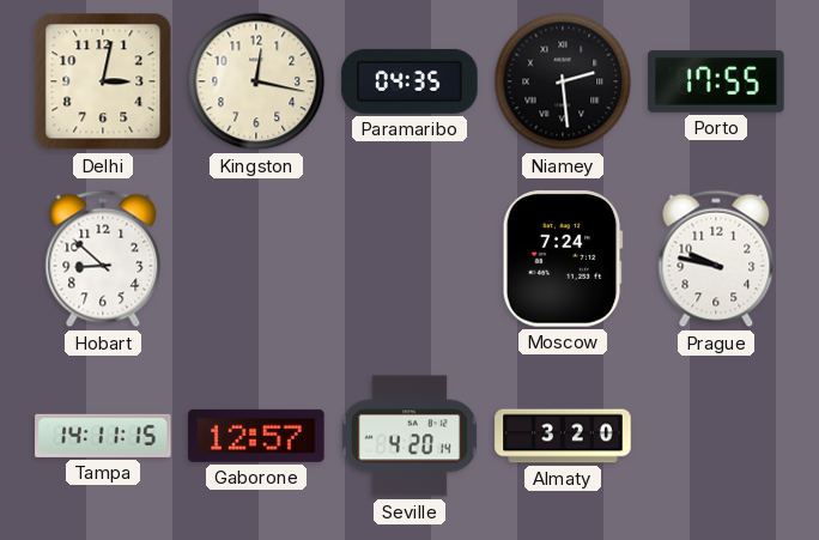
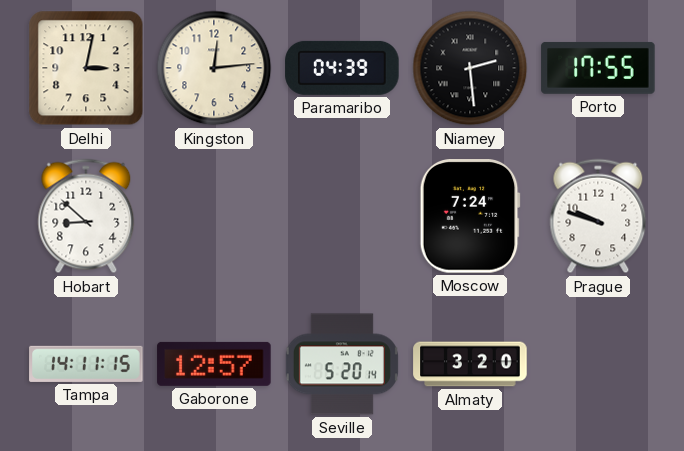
Kingston: 12:17 -> 12:14
Paramaribo: 04:35 -> 04:39
Prague: 9:47 -> 9:48
Seville: 4:20 -> 5:20
